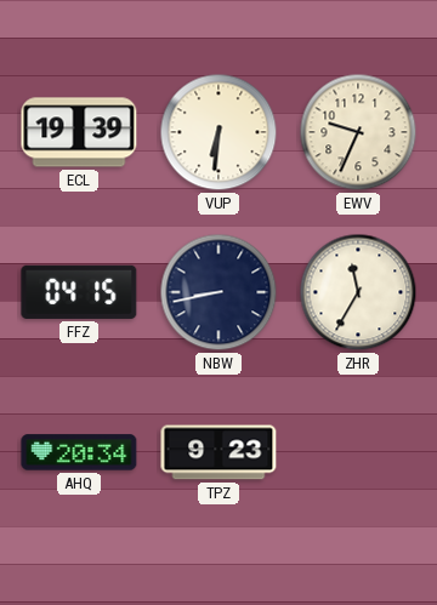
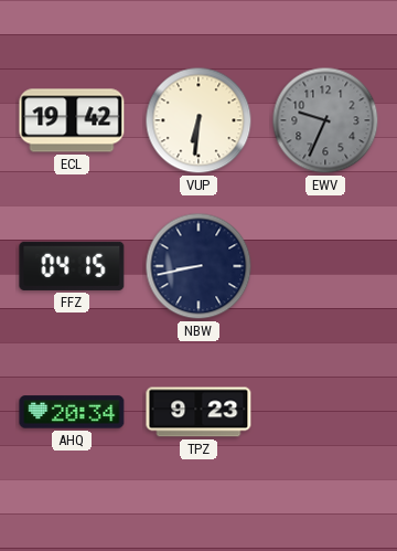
ECL: 19:39 -> 19:42
EWV dial: cream -> grey
ZHR: 11:35 -> none
